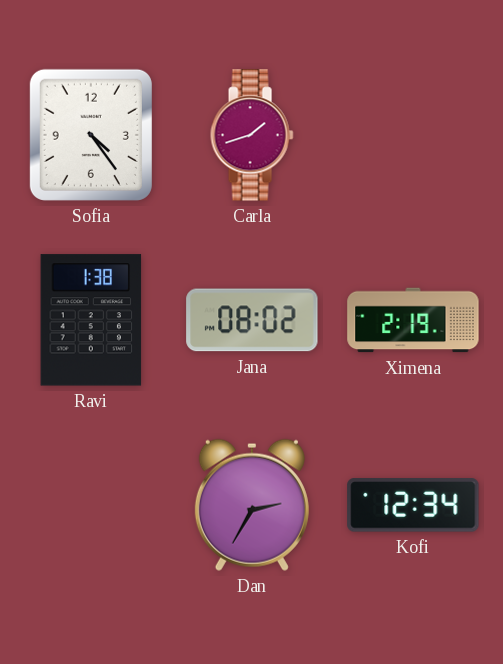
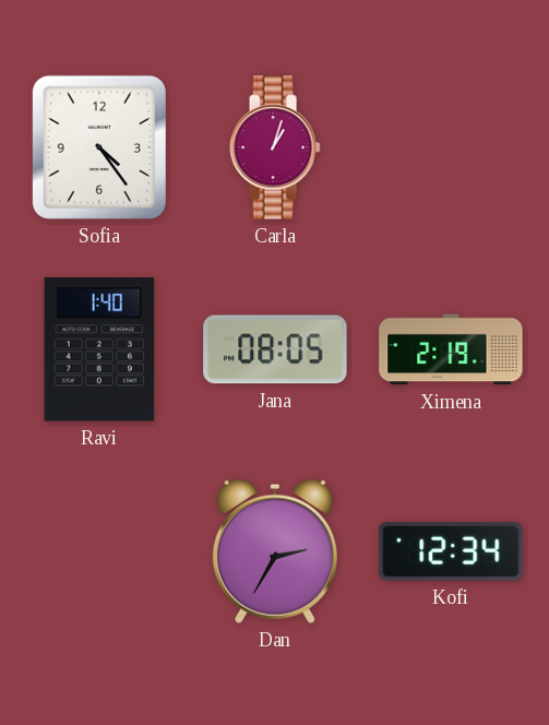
Carla: 1:42 -> 1:03
Ravi: 1:38 -> 1:40
Jana: 08:02 -> 08:05
